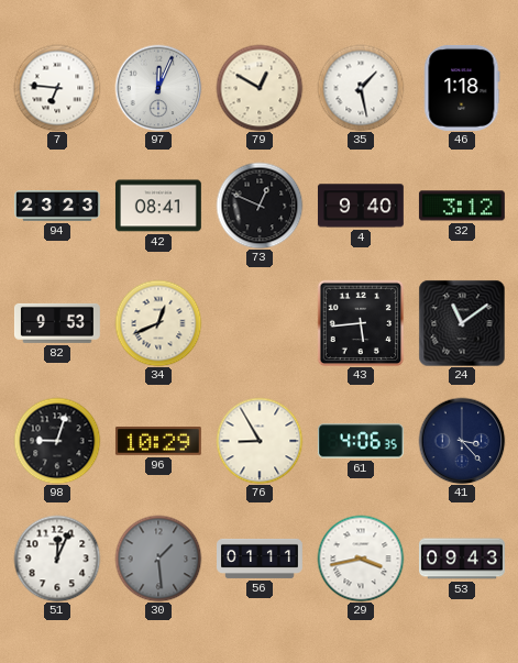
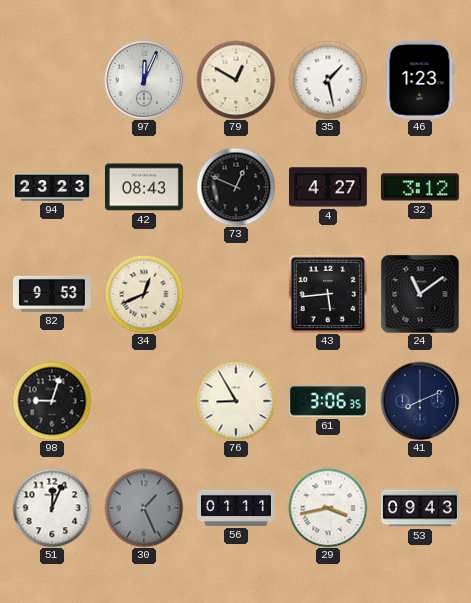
7: 6:46 -> none
46: 1:18 -> 1:23
42: 08:41 -> 08:43
4: 9:40 -> 4:27
96: 10:29 -> none
61: 4:06 -> 3:06
41: 3:23 -> 8:11
30: 1:29 -> 1:26
